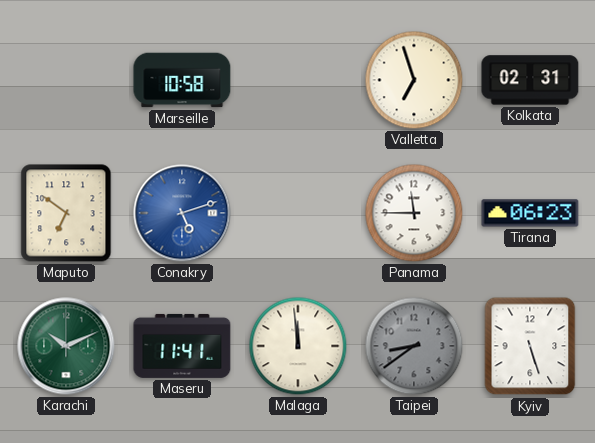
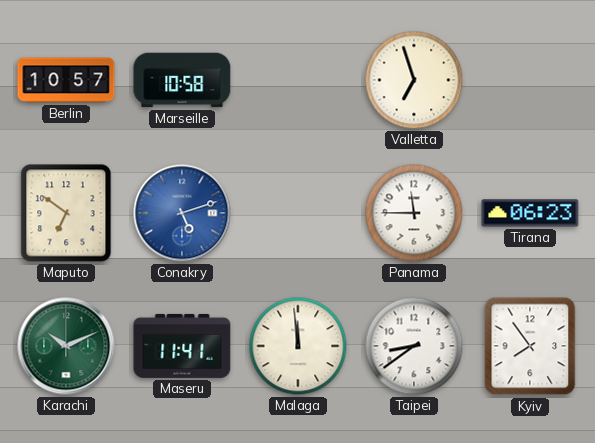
Berlin: none -> 10:57
Kolkata: 02:31 -> none
Taipei dial: grey -> white
Kyiv: 5:27 -> 7:54
